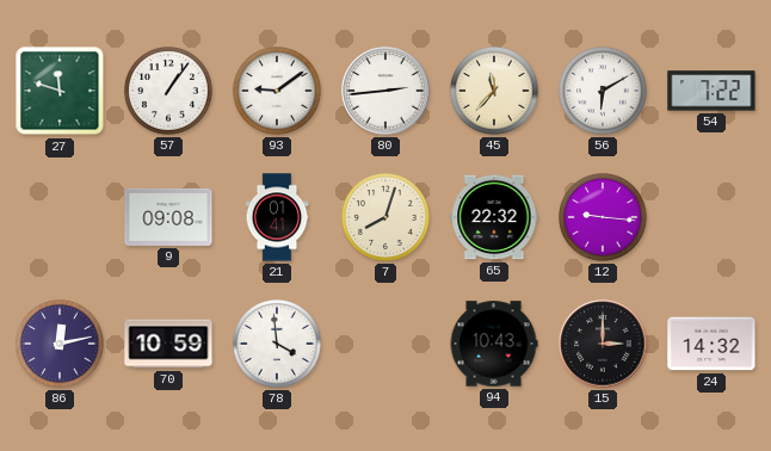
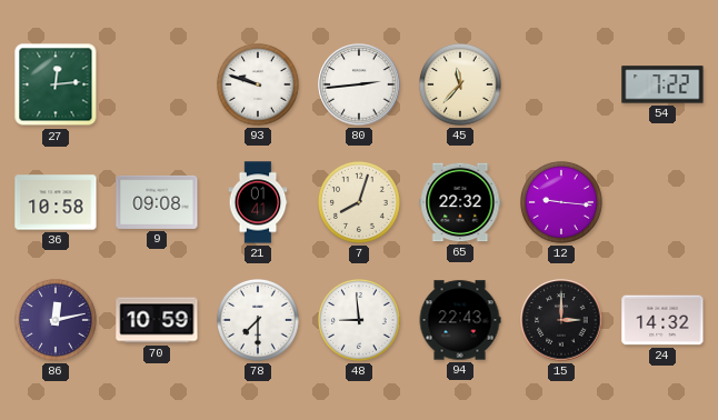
27: 11:48 -> 12:14
57: 1:06 -> none
93: 9:09 -> 9:48
56: 6:10 -> none
36: none -> 10:58
78: 3:59 -> 7:30
48: none -> 8:59
94: 10:43 -> 22:43
